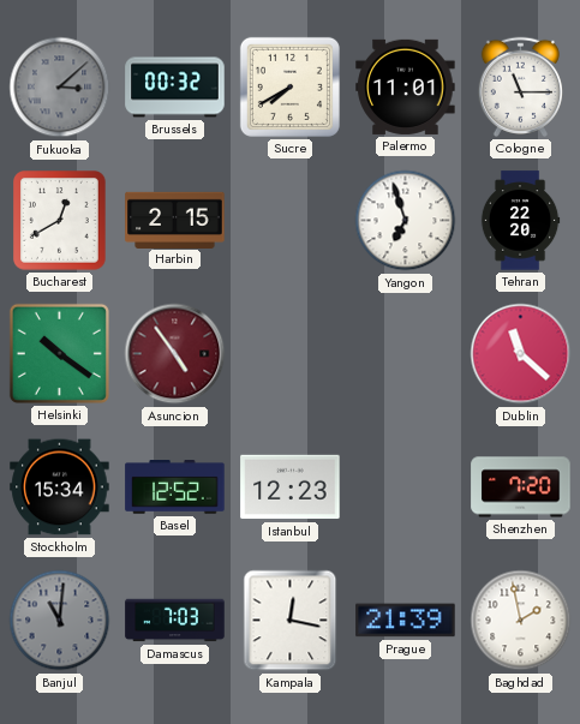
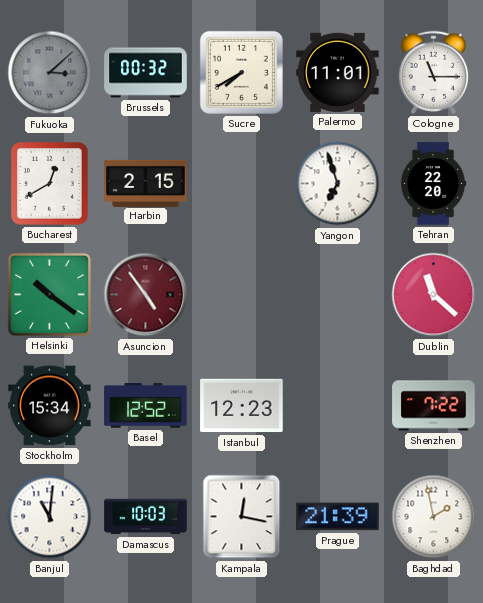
Shenzhen: 7:20 -> 7:22
Banjul dial: grey -> white
Damascus: 7:03 -> 10:03
